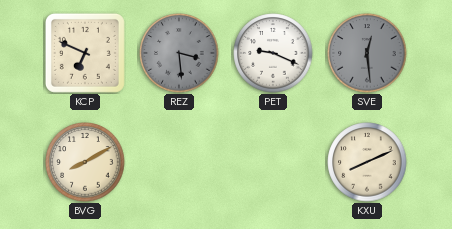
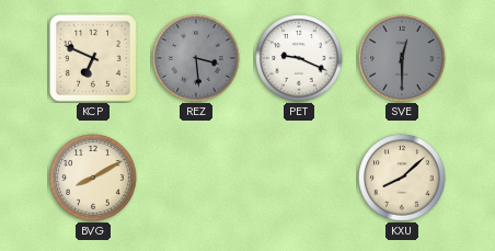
SVE: 12:29 -> 12:30
KXU: 8:11 -> 8:08
